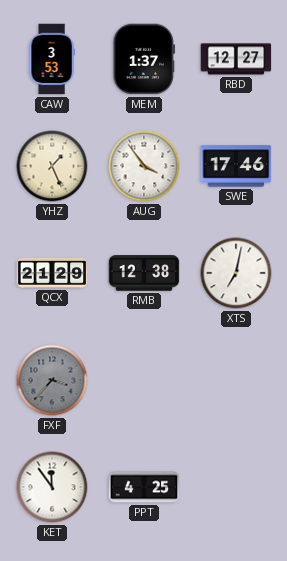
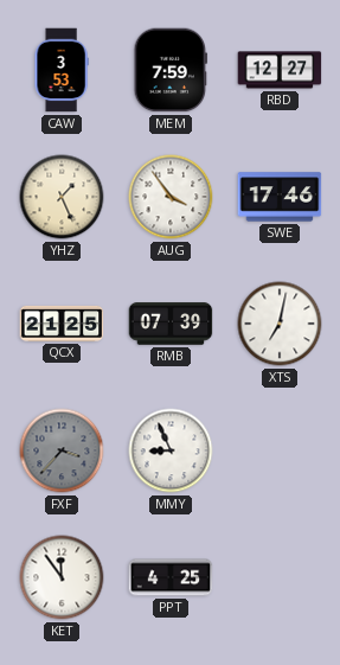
MEM: 1:37 -> 7:59
QCX: 21:29 -> 21:25
RMB: 12:38 -> 07:39
MMY: none -> 8:56
